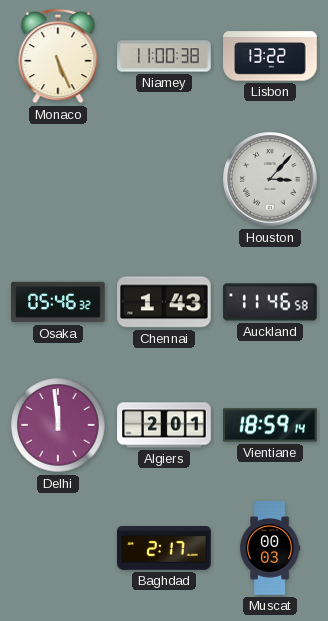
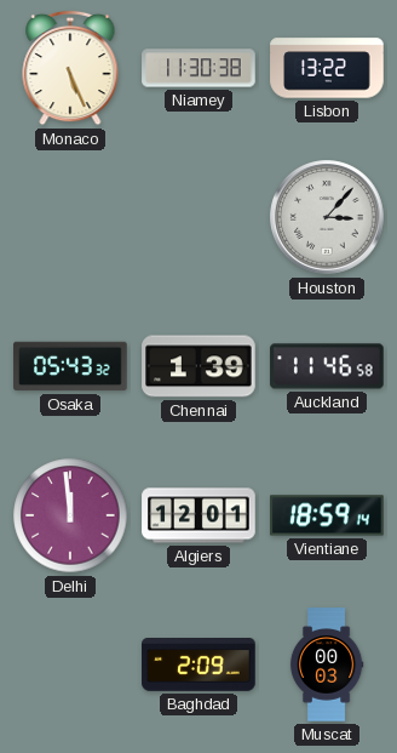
Niamey: 11:00 -> 11:30
Osaka: 05:46 -> 05:43
Chennai: 1:43 -> 1:39
Algiers: 2:01 -> 12:01
Baghdad: 2:17 -> 2:09
